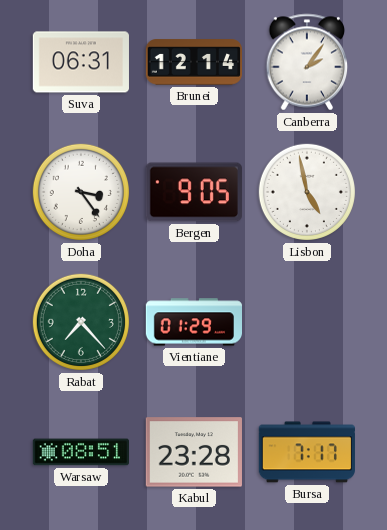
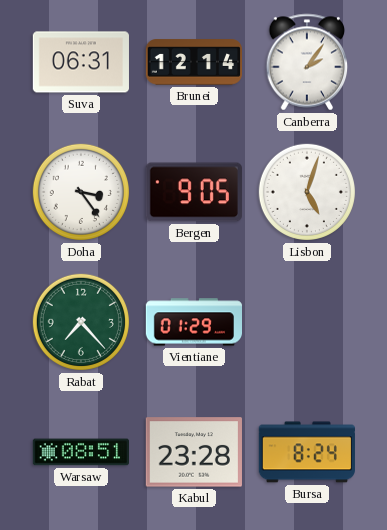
Lisbon: 4:58 -> 5:03
Bursa: 7:17 -> 8:24
